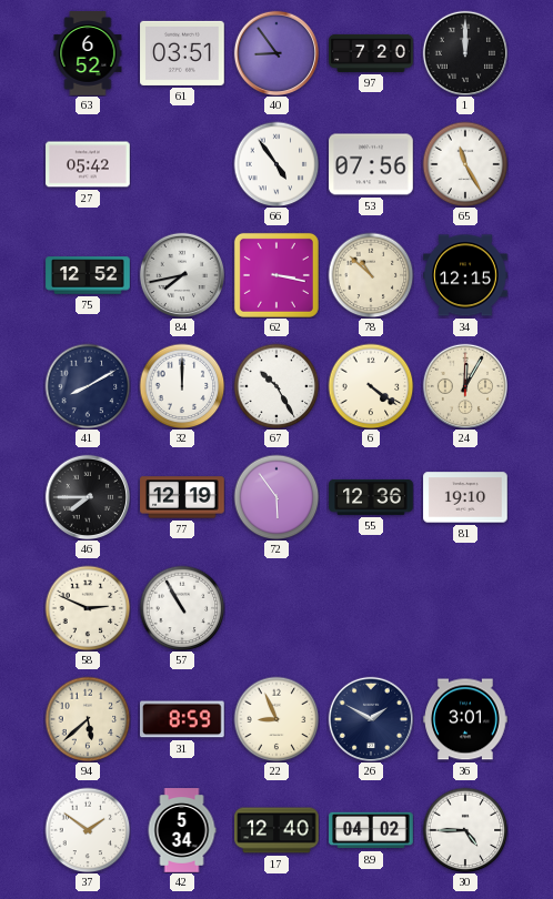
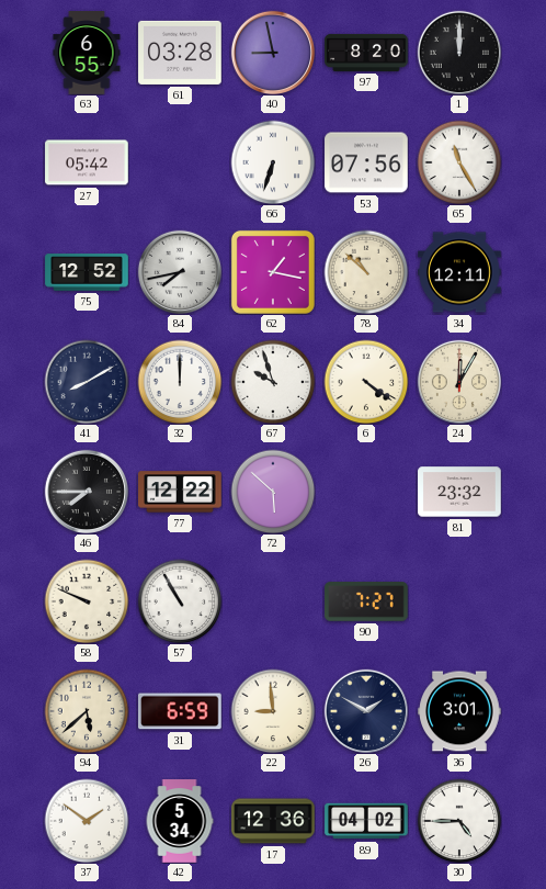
63: 6:52 -> 6:55
61: 03:51 -> 03:28
40: 8:54 -> 8:58
97: 7:20 -> 8:20
66: 4:54 -> 6:33
62: 3:17 -> 1:17
34: 12:15 -> 12:11
67: 10:25 -> 9:57
77: 12:19 -> 12:22
72: 5:54 -> 5:52
55: 12:36 -> none
81: 19:10 -> 23:32
58: 2:49 -> 9:49
90: none -> 7:27
31: 8:59 -> 6:59
22: 8:56 -> 8:59
17: 12:40 -> 12:36
